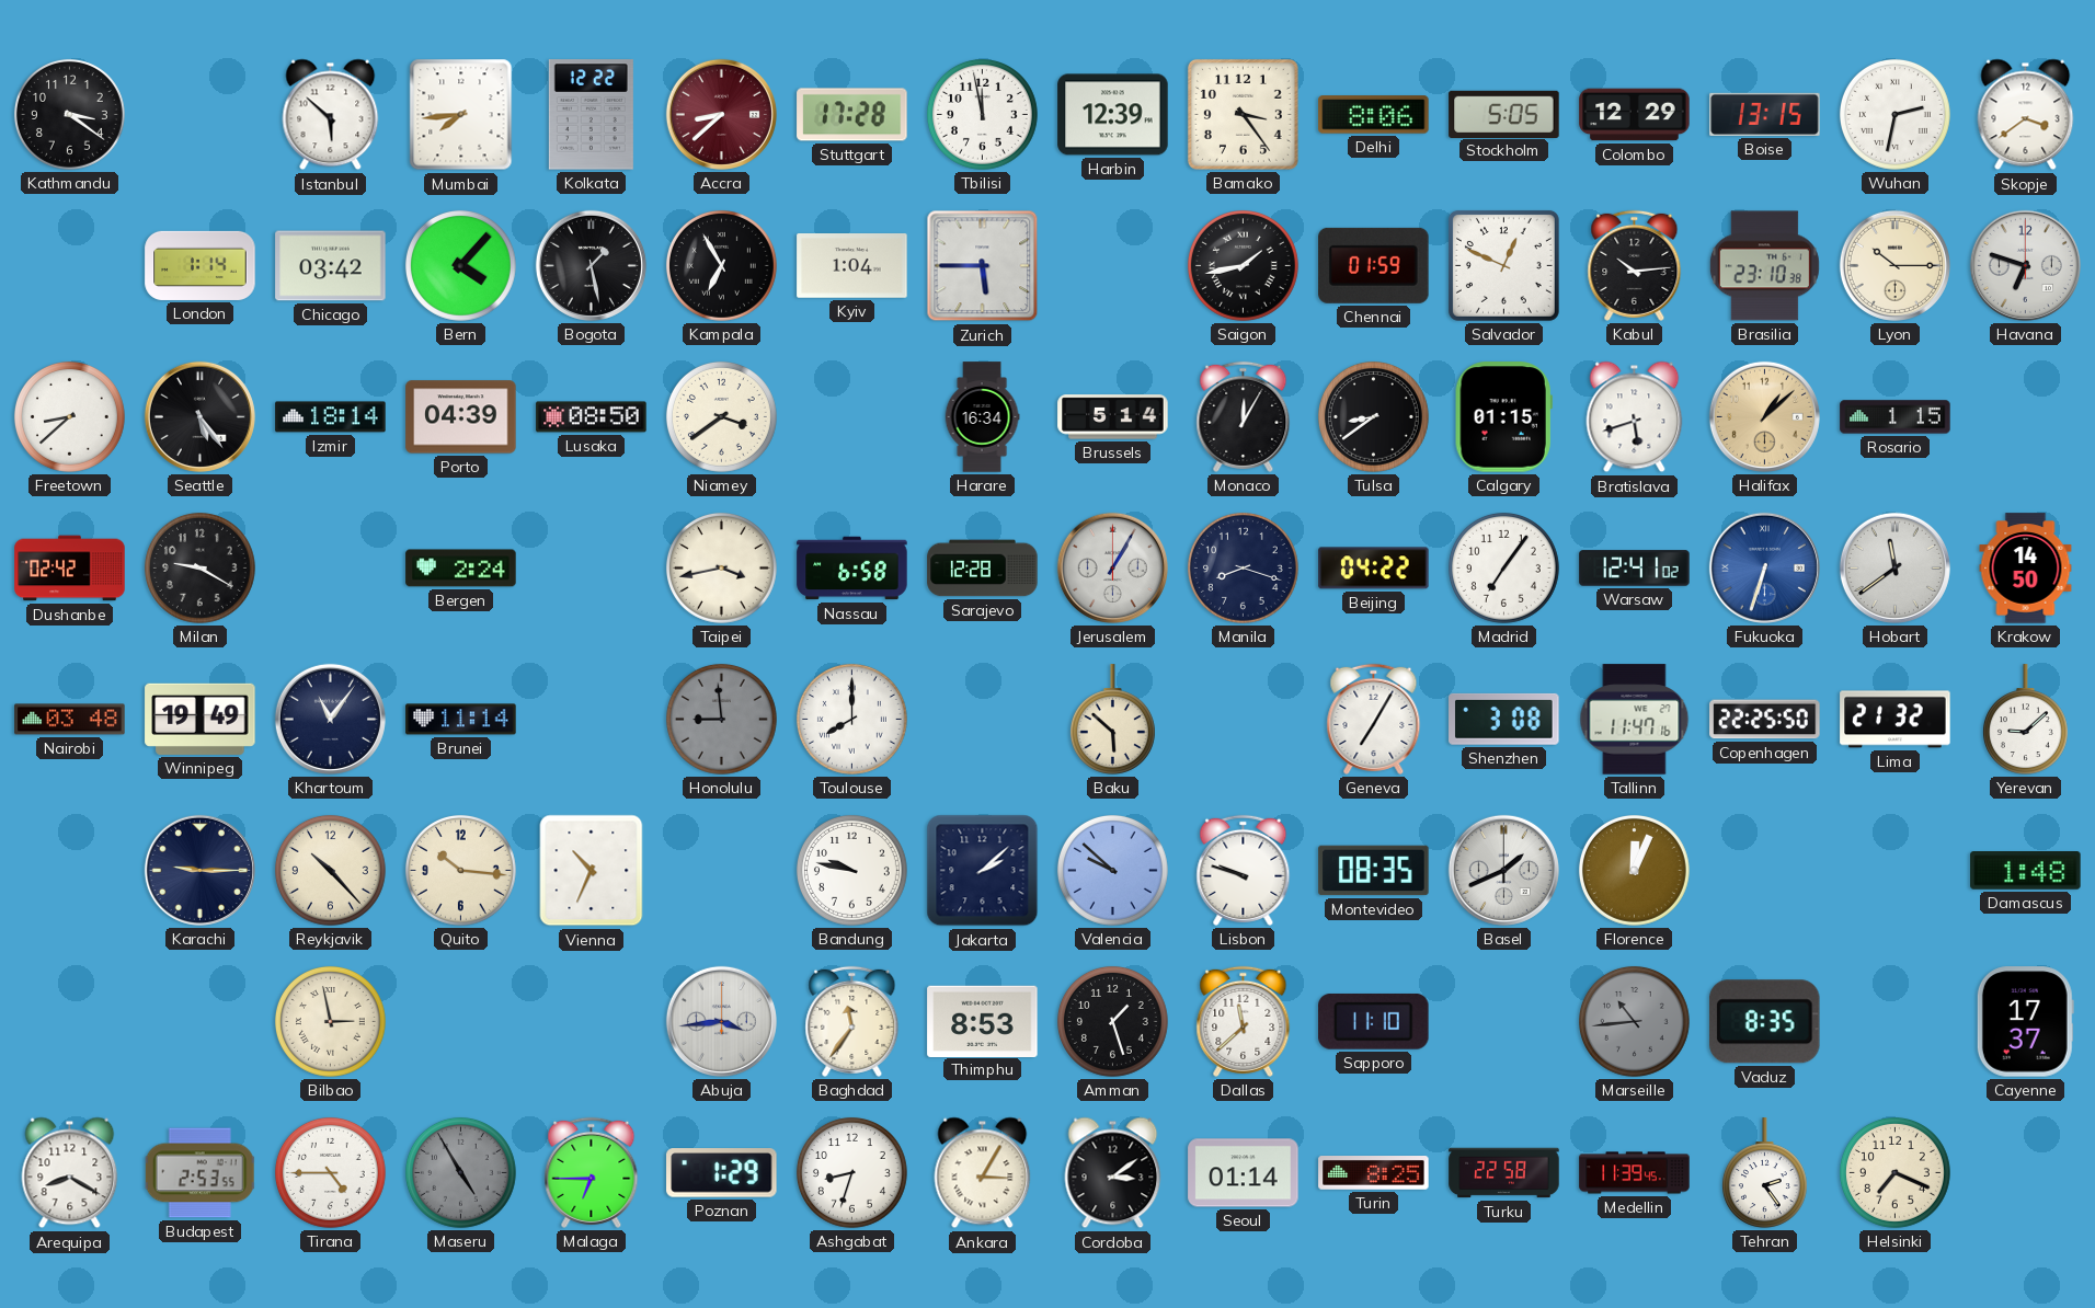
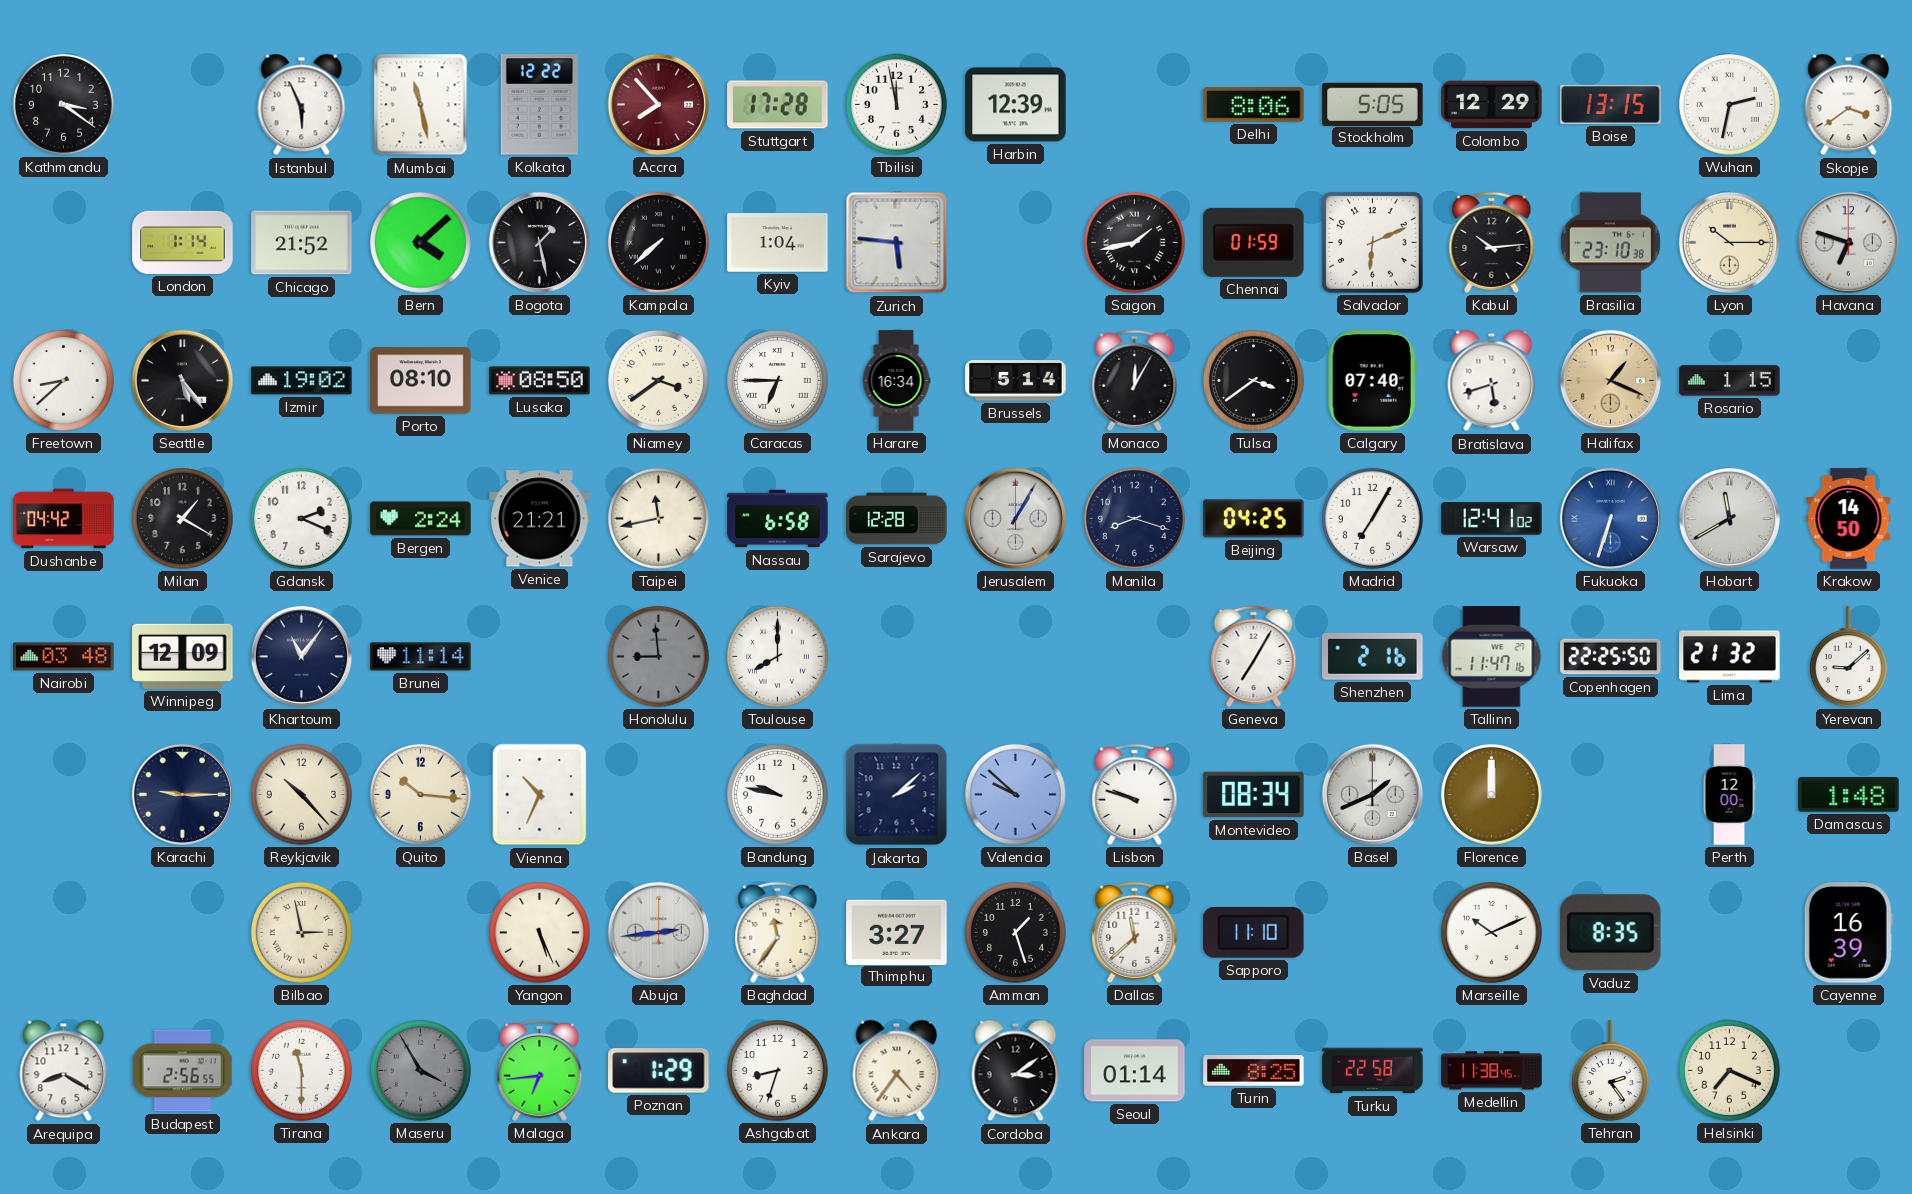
Istanbul: 5:52 -> 5:56
Mumbai: 7:44 -> 11:28
Accra: 8:38 -> 7:53
Bamako: 3:24 -> none
Chicago: 03:42 -> 21:52
Bern: 4:07 -> 4:08
Kampala: 6:55 -> 7:38
Zurich: 5:45 -> 5:46
Salvador: 12:49 -> 6:11
Izmir: 18:14 -> 19:02
Porto: 04:39 -> 08:10
Caracas: none -> 6:45
Tulsa: 8:39 -> 3:39
Calgary: 01:15 -> 07:40
Halifax: 1:08 -> 1:19
Dushanbe: 02:42 -> 04:42
Milan: 9:20 -> 1:20
Gdansk: none -> 2:19
Venice: none -> 21:21
Taipei: 3:43 -> 11:43
Beijing: 04:22 -> 04:25
Madrid: 7:06 -> 7:05
Hobart: 11:39 -> 11:40
Winnipeg: 19:49 -> 12:09
Baku: 5:52 -> none
Shenzhen: 3:08 -> 2:16
Montevideo: 08:35 -> 08:34
Florence: 12:04 -> 12:00
Perth: none -> 12:00
Yangon: none -> 5:26
Abuja: 3:44 -> 2:44
Thimphu: 8:53 -> 3:27
Marseille: 10:44 -> 10:11
Marseille dial: grey -> white
Cayenne: 17:37 -> 16:39
Budapest: 2:53 -> 2:56
Tirana: 4:45 -> 11:30
Maseru: 4:55 -> 3:55
Malaga: 6:45 -> 6:44
Ankara: 3:05 -> 4:36
Medellin: 11:39 -> 11:38
